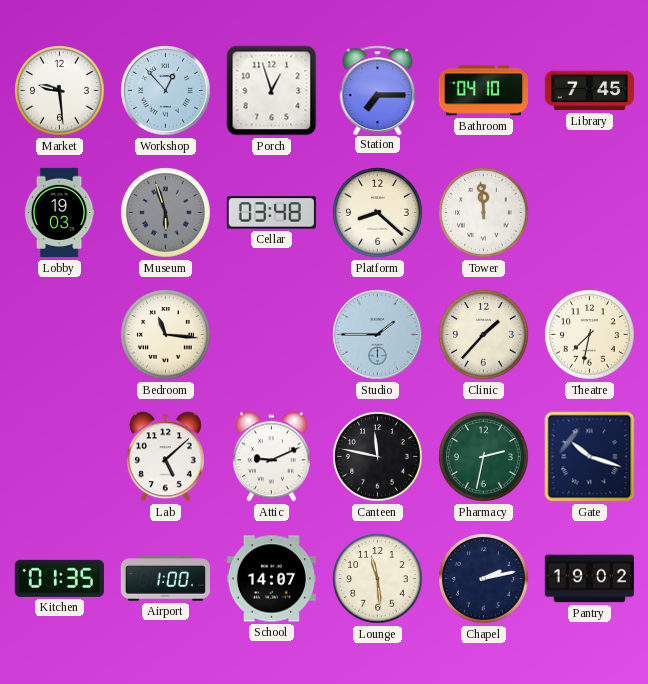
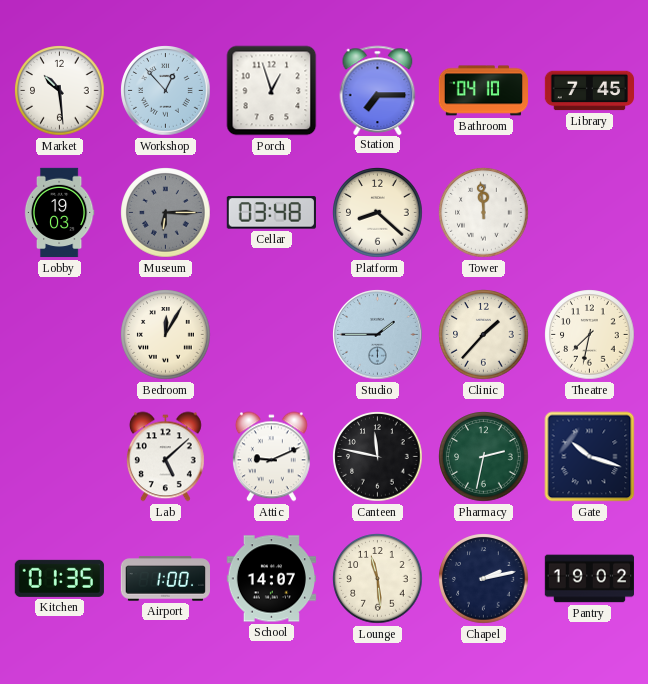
Market: 9:29 -> 10:29
Museum: 5:57 -> 6:15
Bedroom: 11:16 -> 12:05
